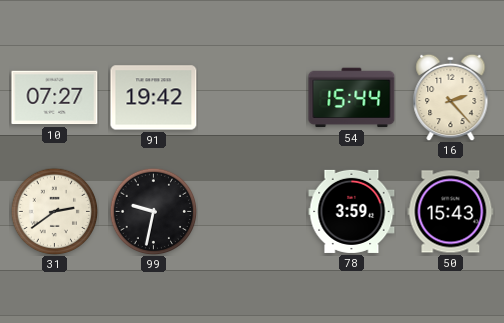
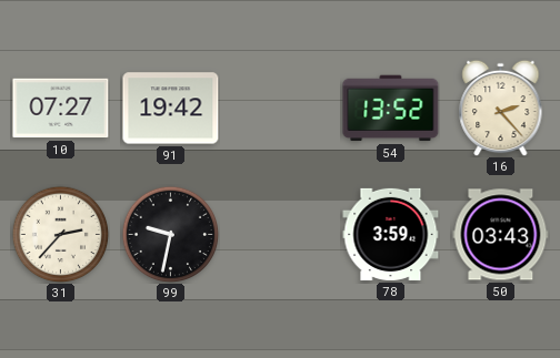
54: 15:44 -> 13:52
31: 2:39 -> 2:37
50: 15:43 -> 03:43
